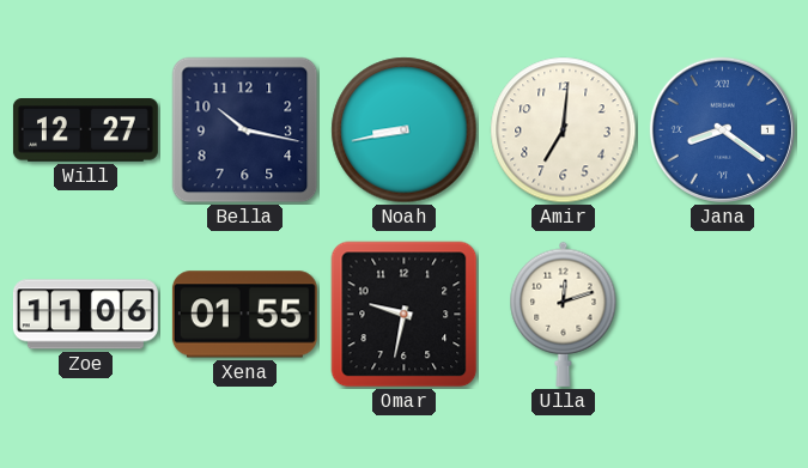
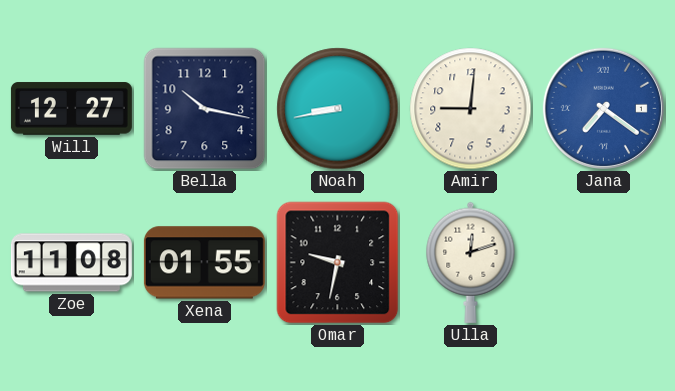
Amir: 7:01 -> 9:01
Jana: 8:21 -> 7:21
Zoe: 11:06 -> 11:08
